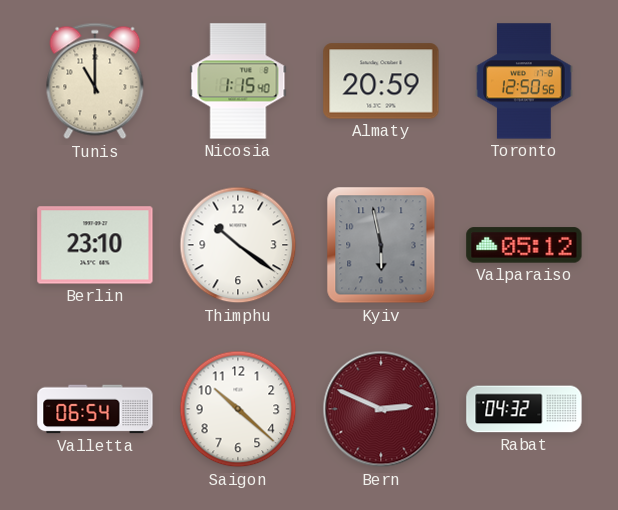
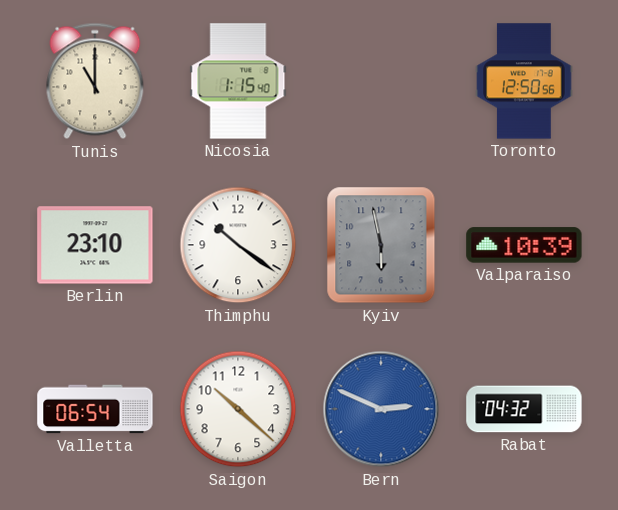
Almaty: 20:59 -> none
Valparaiso: 05:12 -> 10:39
Bern dial: burgundy -> blue
